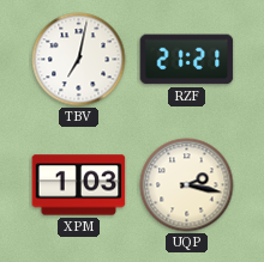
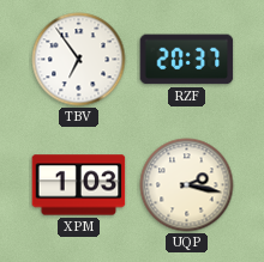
TBV: 7:02 -> 6:54
RZF: 21:21 -> 20:37
